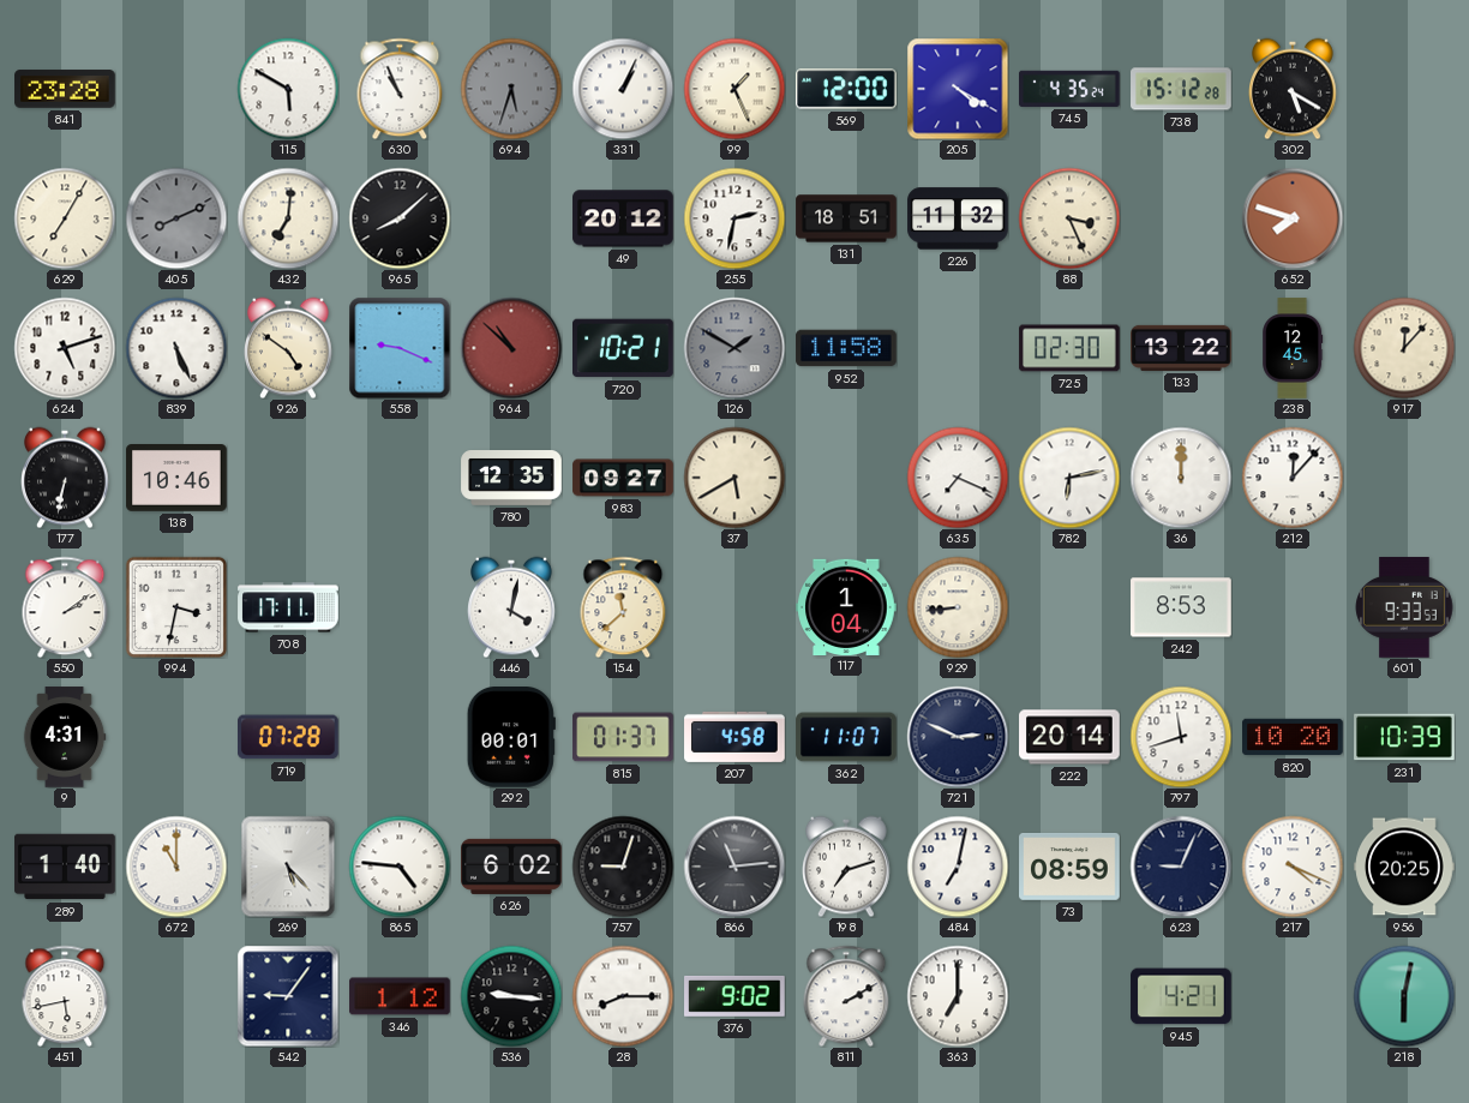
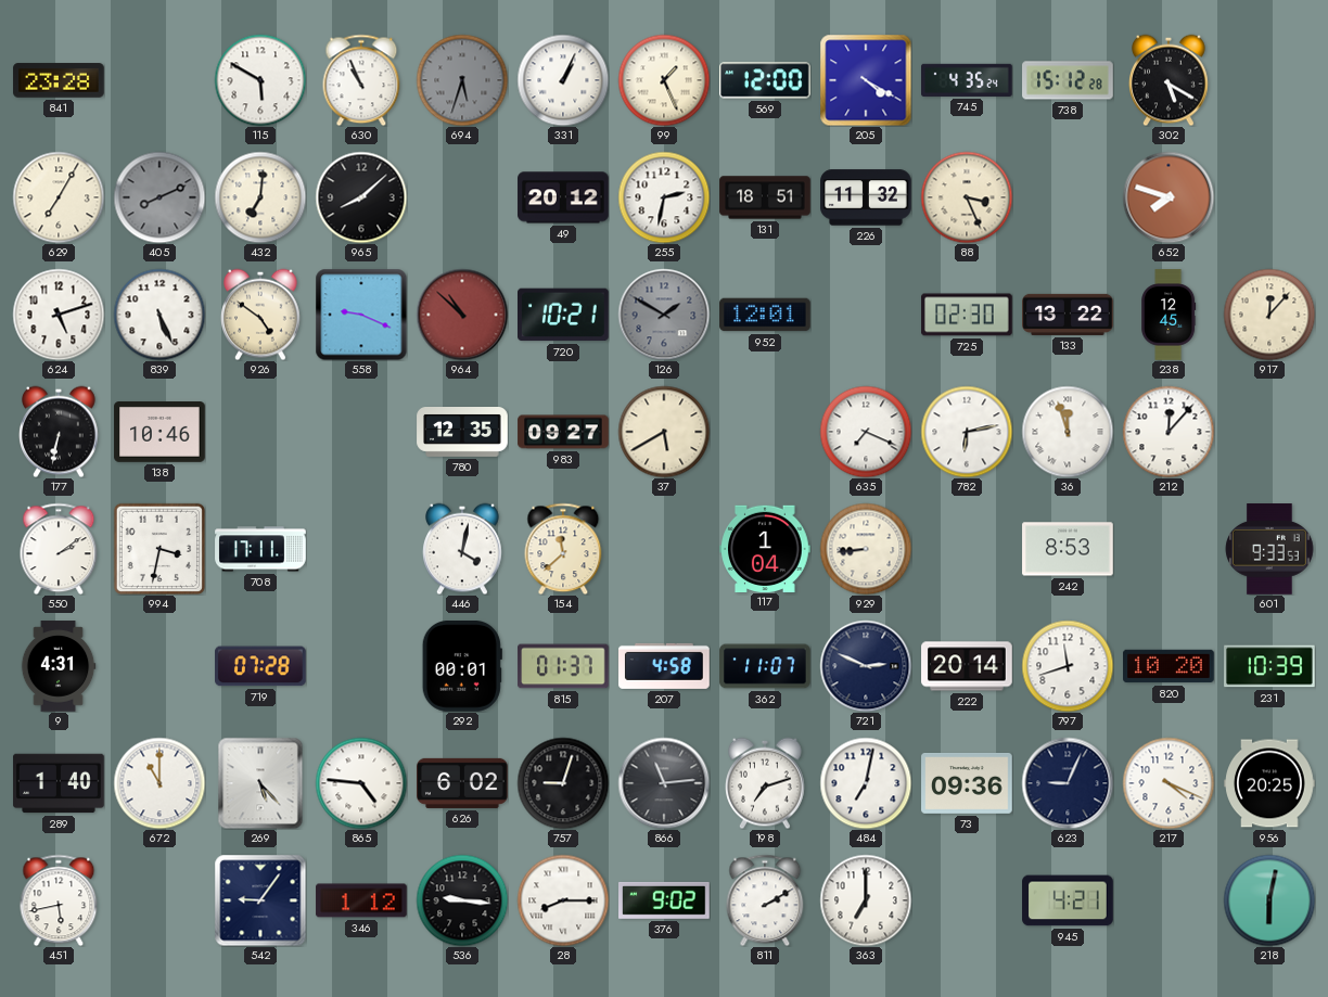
952: 11:58 -> 12:01
36: 12:00 -> 11:57
73: 08:59 -> 09:36
